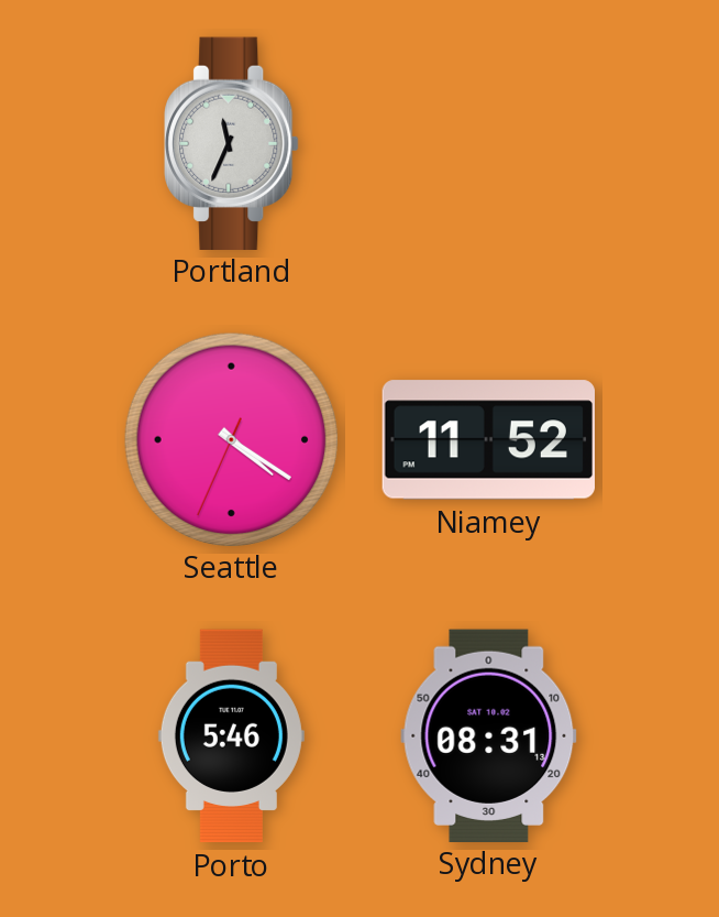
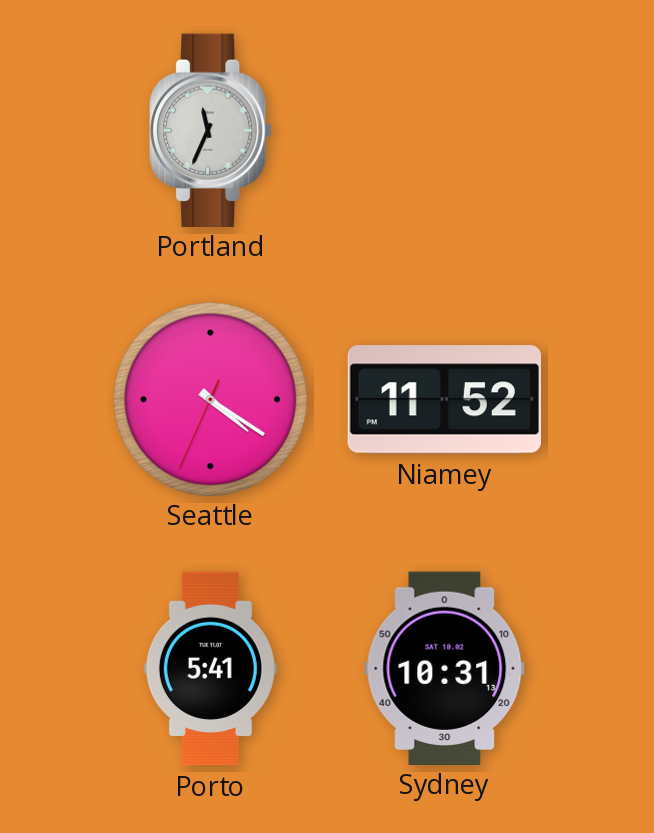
Porto: 5:46 -> 5:41
Sydney: 08:31 -> 10:31
